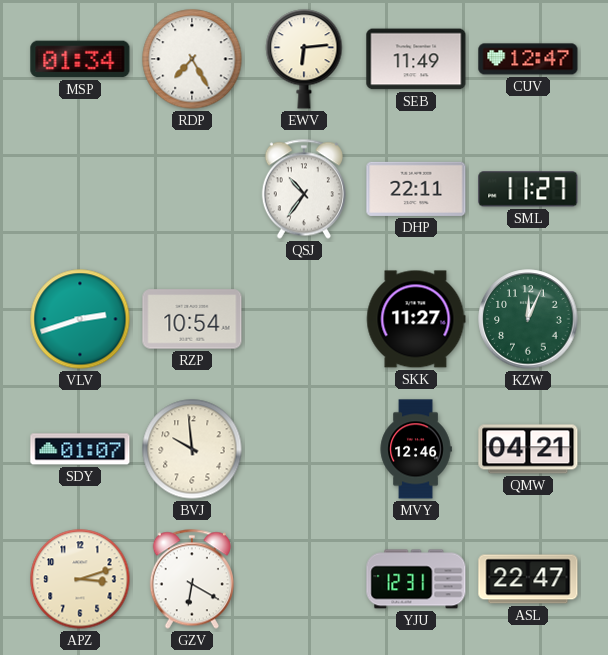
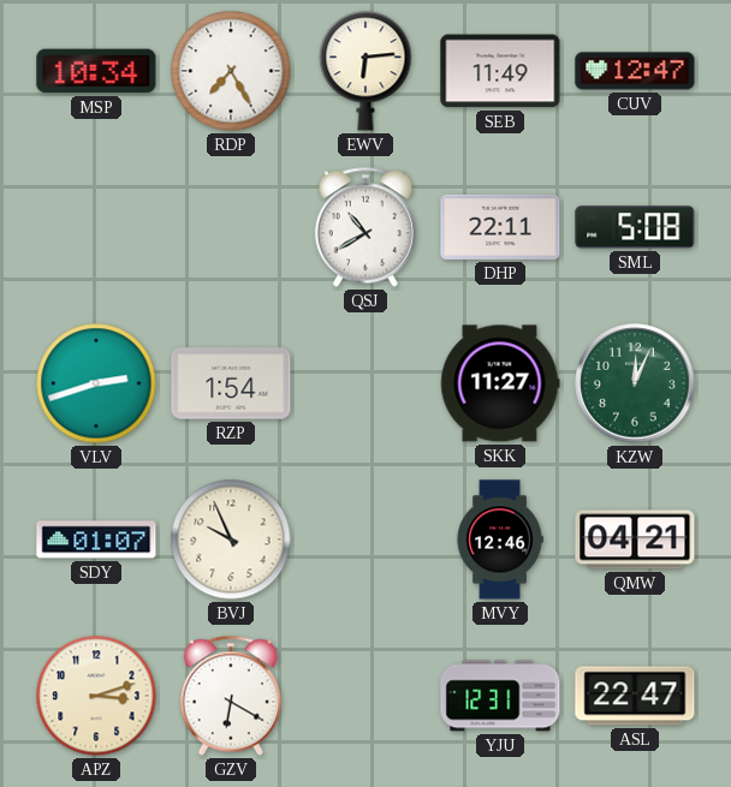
MSP: 01:34 -> 10:34
QSJ: 10:36 -> 10:40
SML: 11:27 -> 5:08
RZP: 10:54 -> 1:54
BVJ: 9:59 -> 9:56
